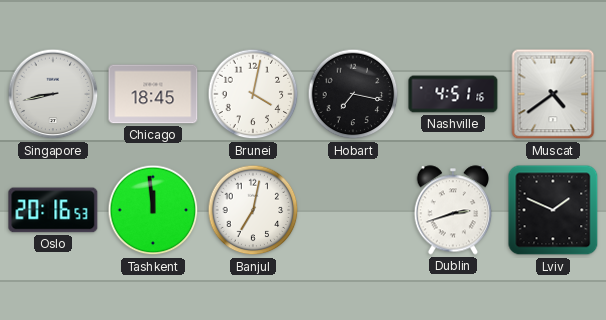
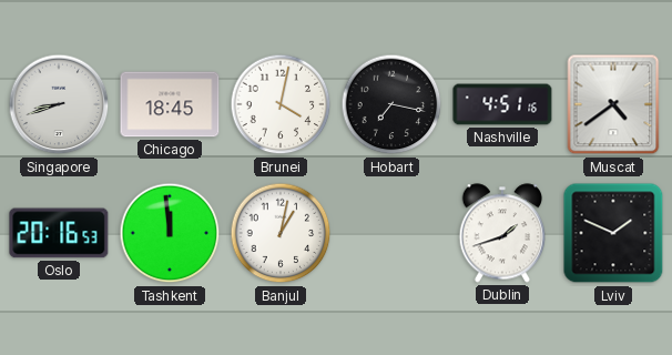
Singapore: 8:43 -> 8:42
Banjul: 7:02 -> 1:02
Dublin: 2:42 -> 1:42
